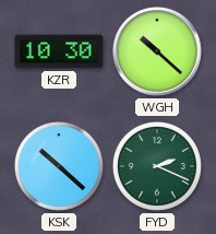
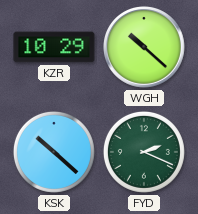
KZR: 10:30 -> 10:29
